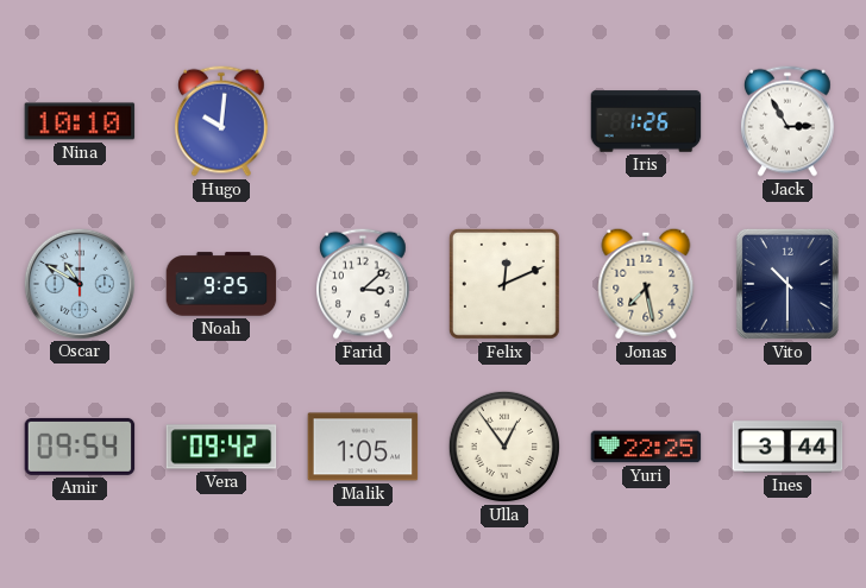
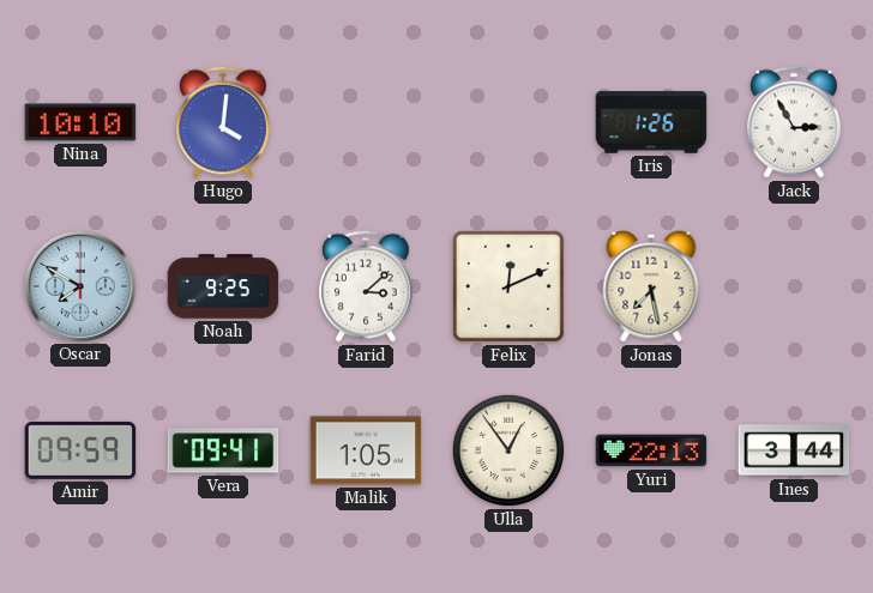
Hugo: 10:01 -> 4:01
Oscar: 10:50 -> 7:50
Vito: 10:30 -> none
Amir: 09:54 -> 09:59
Vera: 09:42 -> 09:41
Yuri: 22:25 -> 22:13
